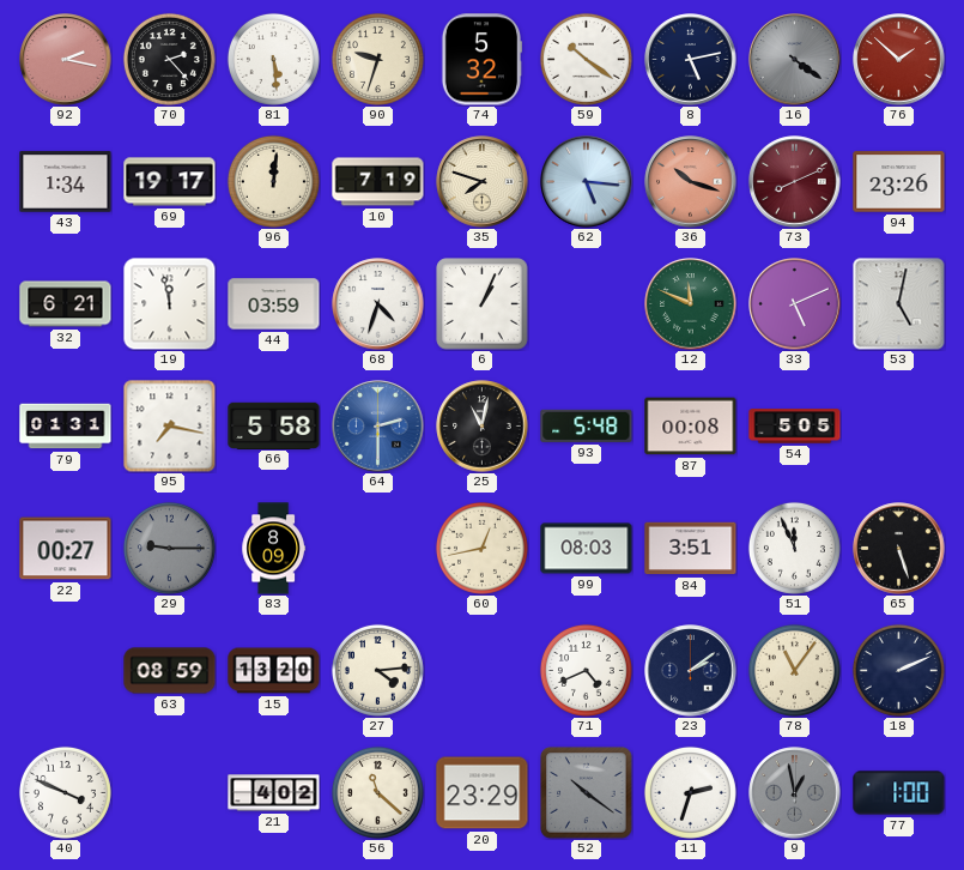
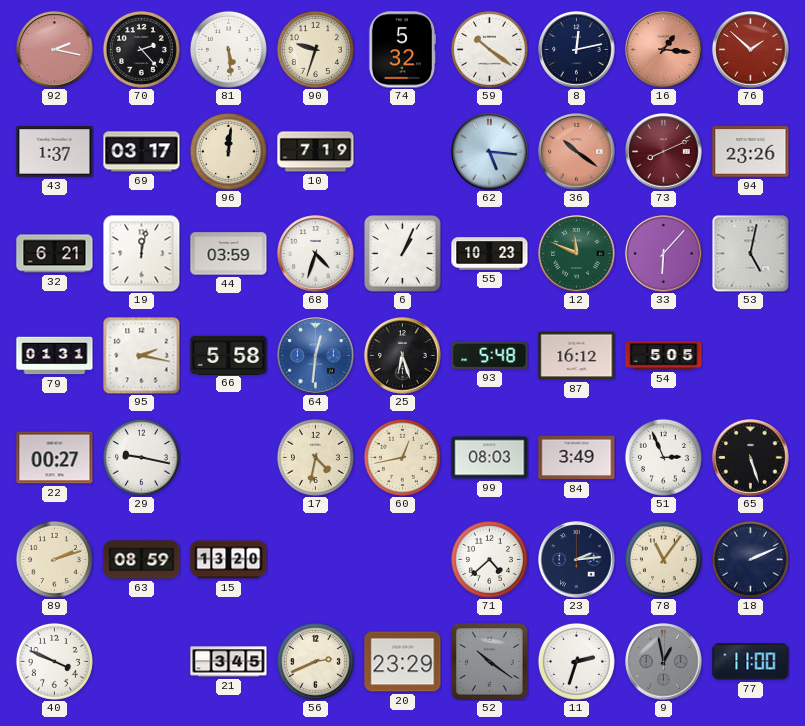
8: 5:13 -> 12:13
16: 4:21 -> 1:16
16 dial: grey -> salmon
43: 1:34 -> 1:37
69: 19:17 -> 03:17
35: 7:48 -> none
36: 10:18 -> 10:21
19: 11:58 -> 12:02
55: none -> 10:23
33: 5:11 -> 6:07
95: 7:17 -> 2:17
64: 2:30 -> 12:31
25: 11:02 -> 6:27
87: 00:08 -> 16:12
29: 9:15 -> 9:17
29 dial: grey -> white
83: 8:09 -> none
17: none -> 4:32
84: 3:51 -> 3:49
51: 11:56 -> 2:56
89: none -> 2:12
27: 4:14 -> none
71: 4:41 -> 4:38
23: 2:09 -> 2:14
21: 4:02 -> 3:45
56: 11:22 -> 2:41
77: 1:00 -> 11:00
